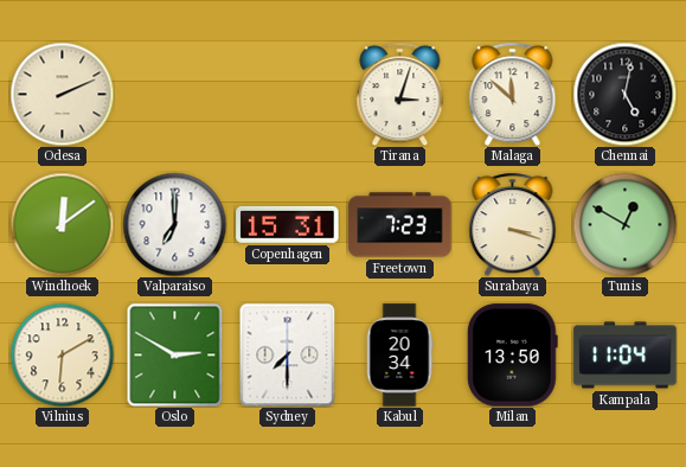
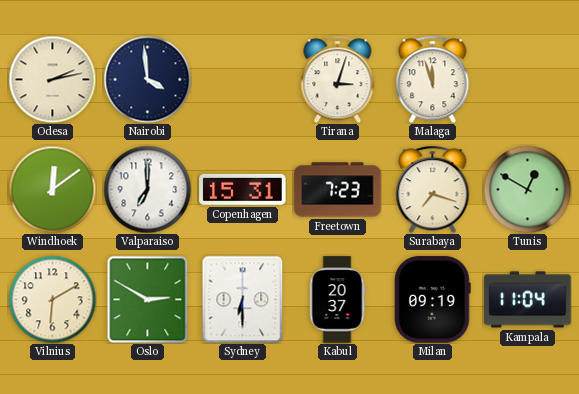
Odesa: 2:11 -> 2:13
Nairobi: none -> 3:59
Malaga: 11:52 -> 11:57
Chennai: 5:02 -> none
Surabaya: 3:18 -> 7:18
Sydney: 7:30 -> 6:30
Kabul: 20:34 -> 20:37
Milan: 13:50 -> 09:19
